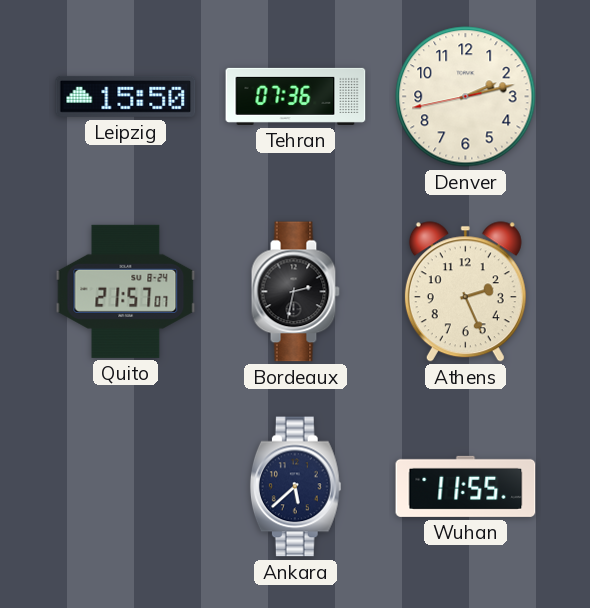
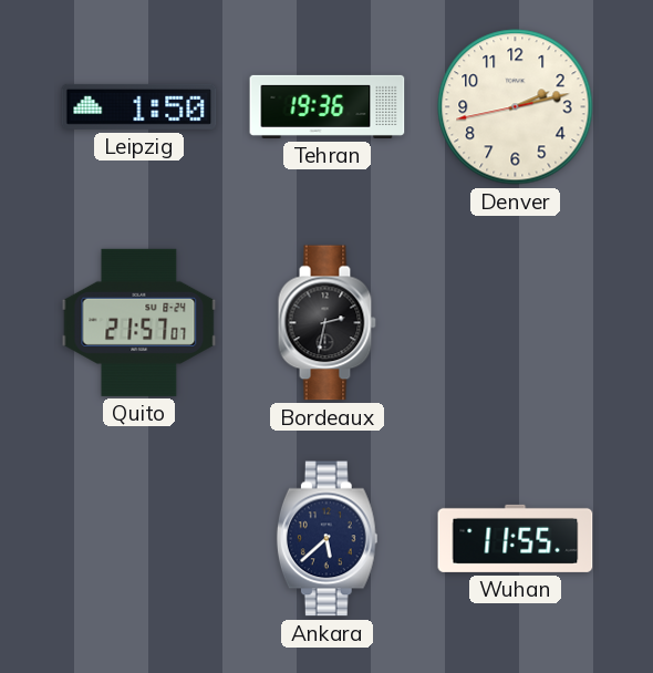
Leipzig: 15:50 -> 1:50
Tehran: 07:36 -> 19:36
Athens: 2:26 -> none
